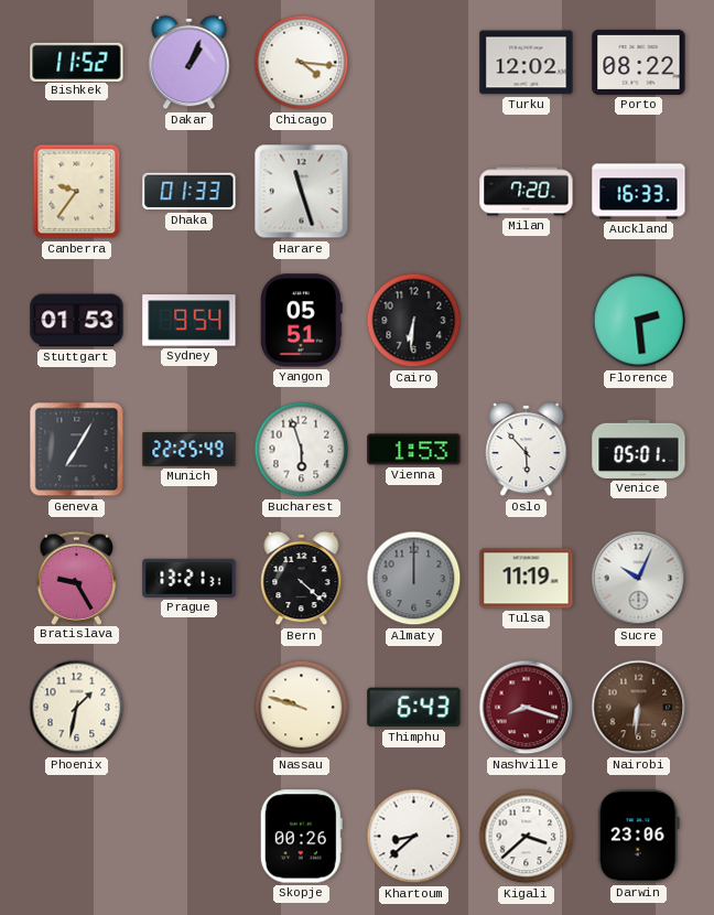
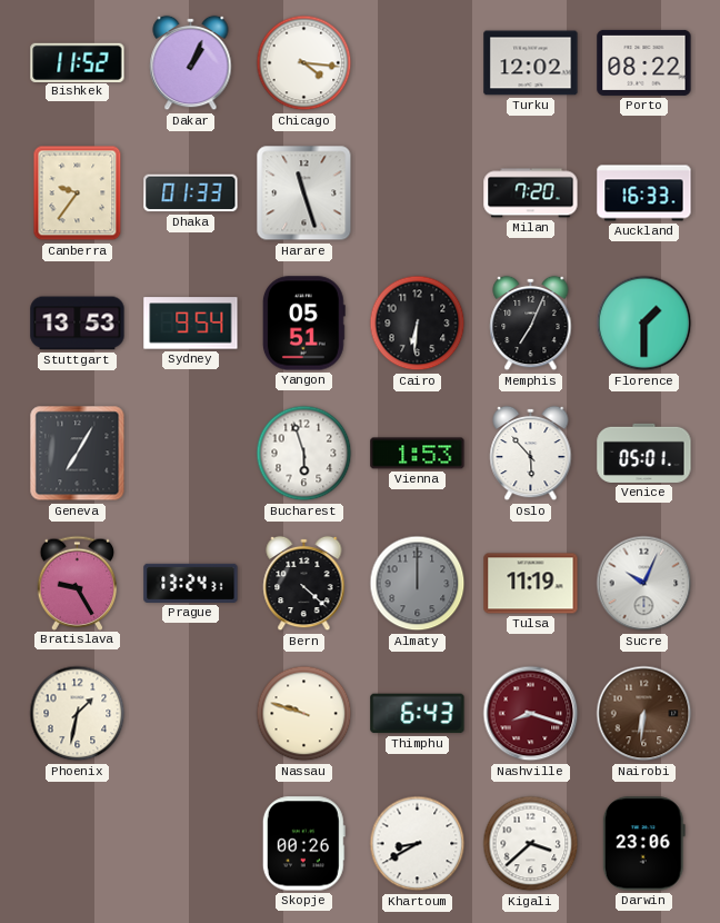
Stuttgart: 01:53 -> 13:53
Memphis: none -> 7:04
Florence: 2:29 -> 1:30
Munich: 22:25 -> none
Prague: 13:21 -> 13:24
Khartoum: 8:38 -> 8:40
